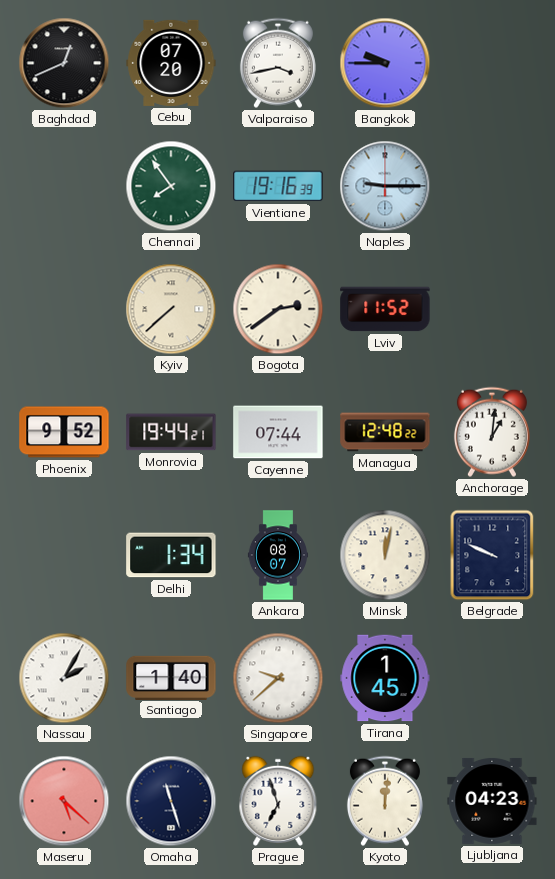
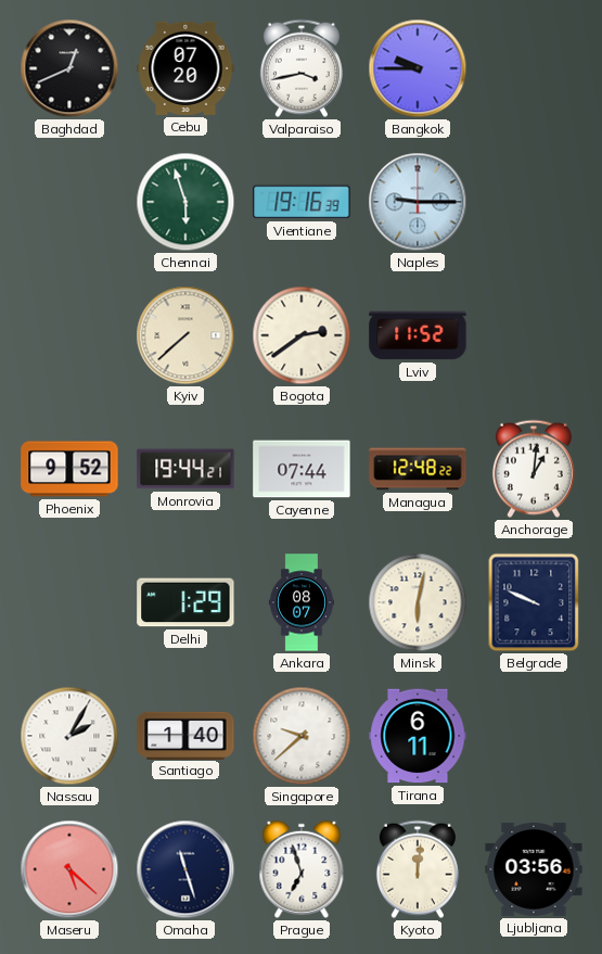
Chennai: 7:54 -> 5:57
Delhi: 1:34 -> 1:29
Minsk: 12:02 -> 6:02
Tirana: 1:45 -> 6:11
Ljubljana: 04:23 -> 03:56
